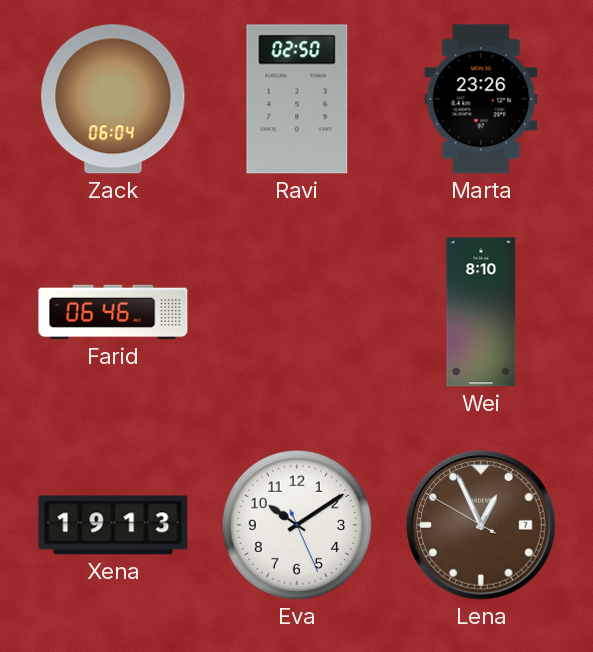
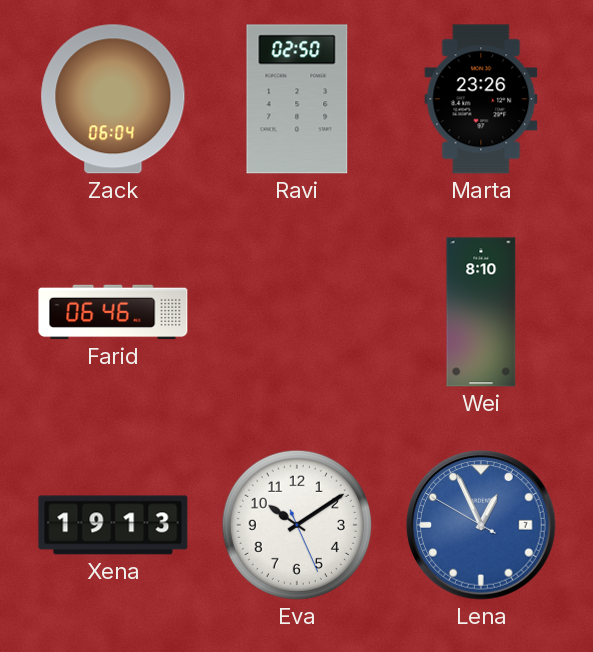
Lena dial: brown -> blue
